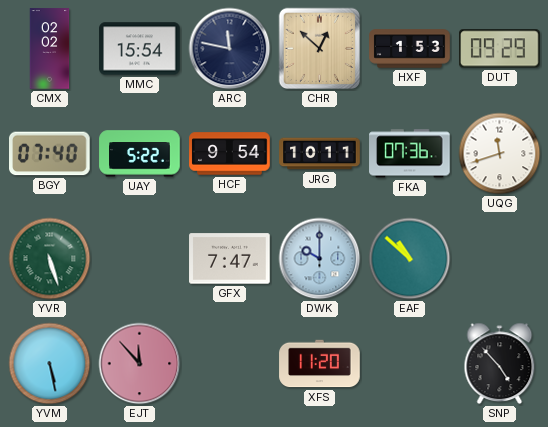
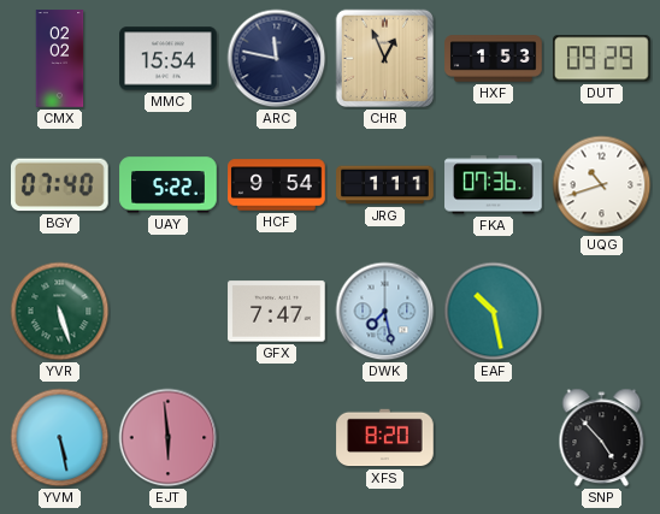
CHR: 12:52 -> 12:56
JRG: 10:11 -> 1:11
UQG: 11:42 -> 10:42
DWK: 10:00 -> 7:28
EAF: 10:52 -> 10:28
EJT: 11:53 -> 5:59
XFS: 11:20 -> 8:20
